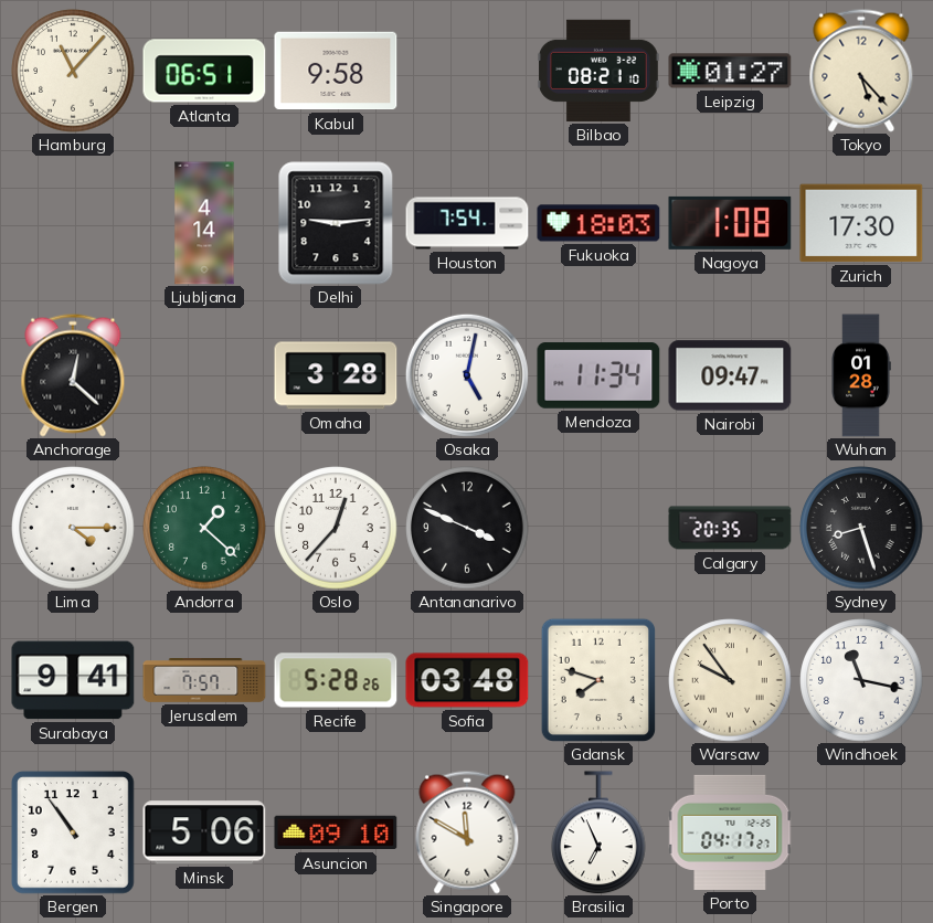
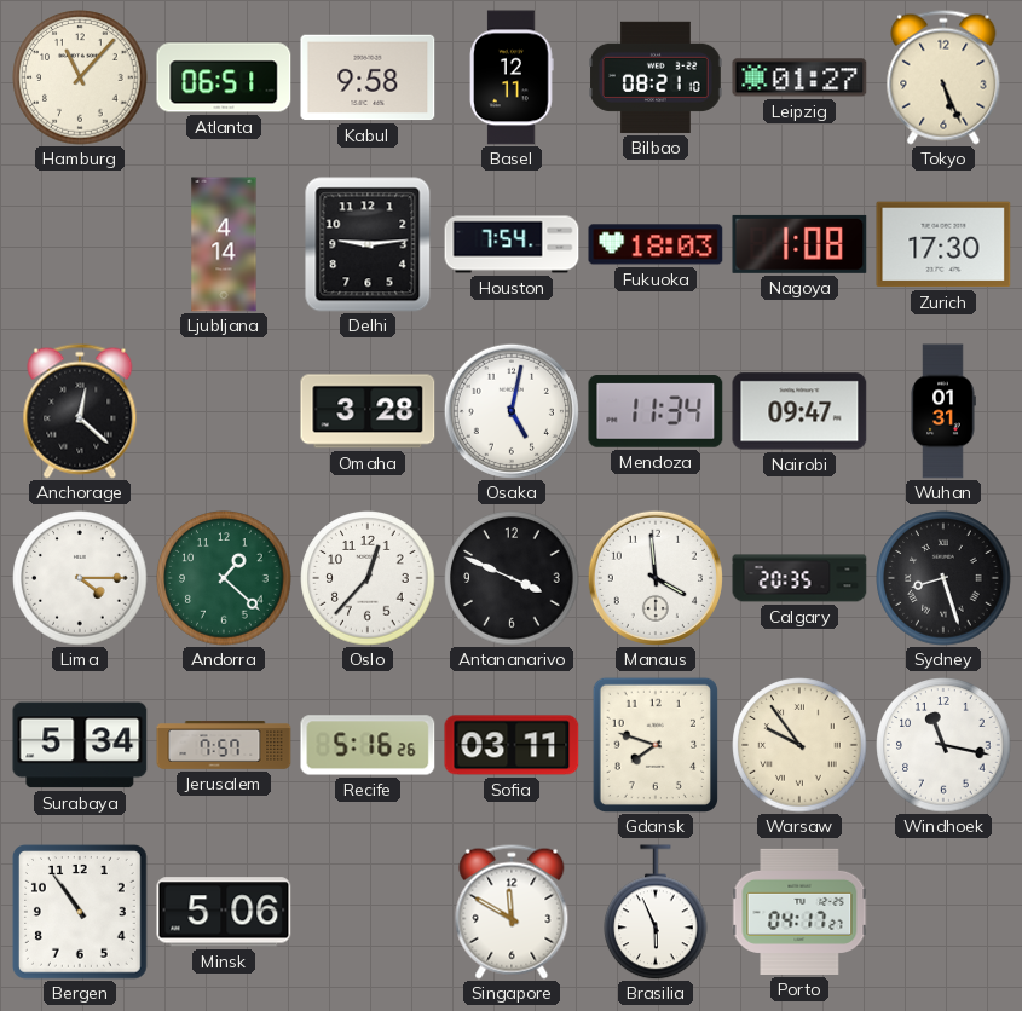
Basel: none -> 12:11
Tokyo: 5:23 -> 5:26
Wuhan: 01:28 -> 01:31
Manaus: none -> 3:59
Surabaya: 9:41 -> 5:34
Recife: 5:28 -> 5:16
Sofia: 03:48 -> 03:11
Asuncion: 09:10 -> none
Brasilia: 6:56 -> 5:56
